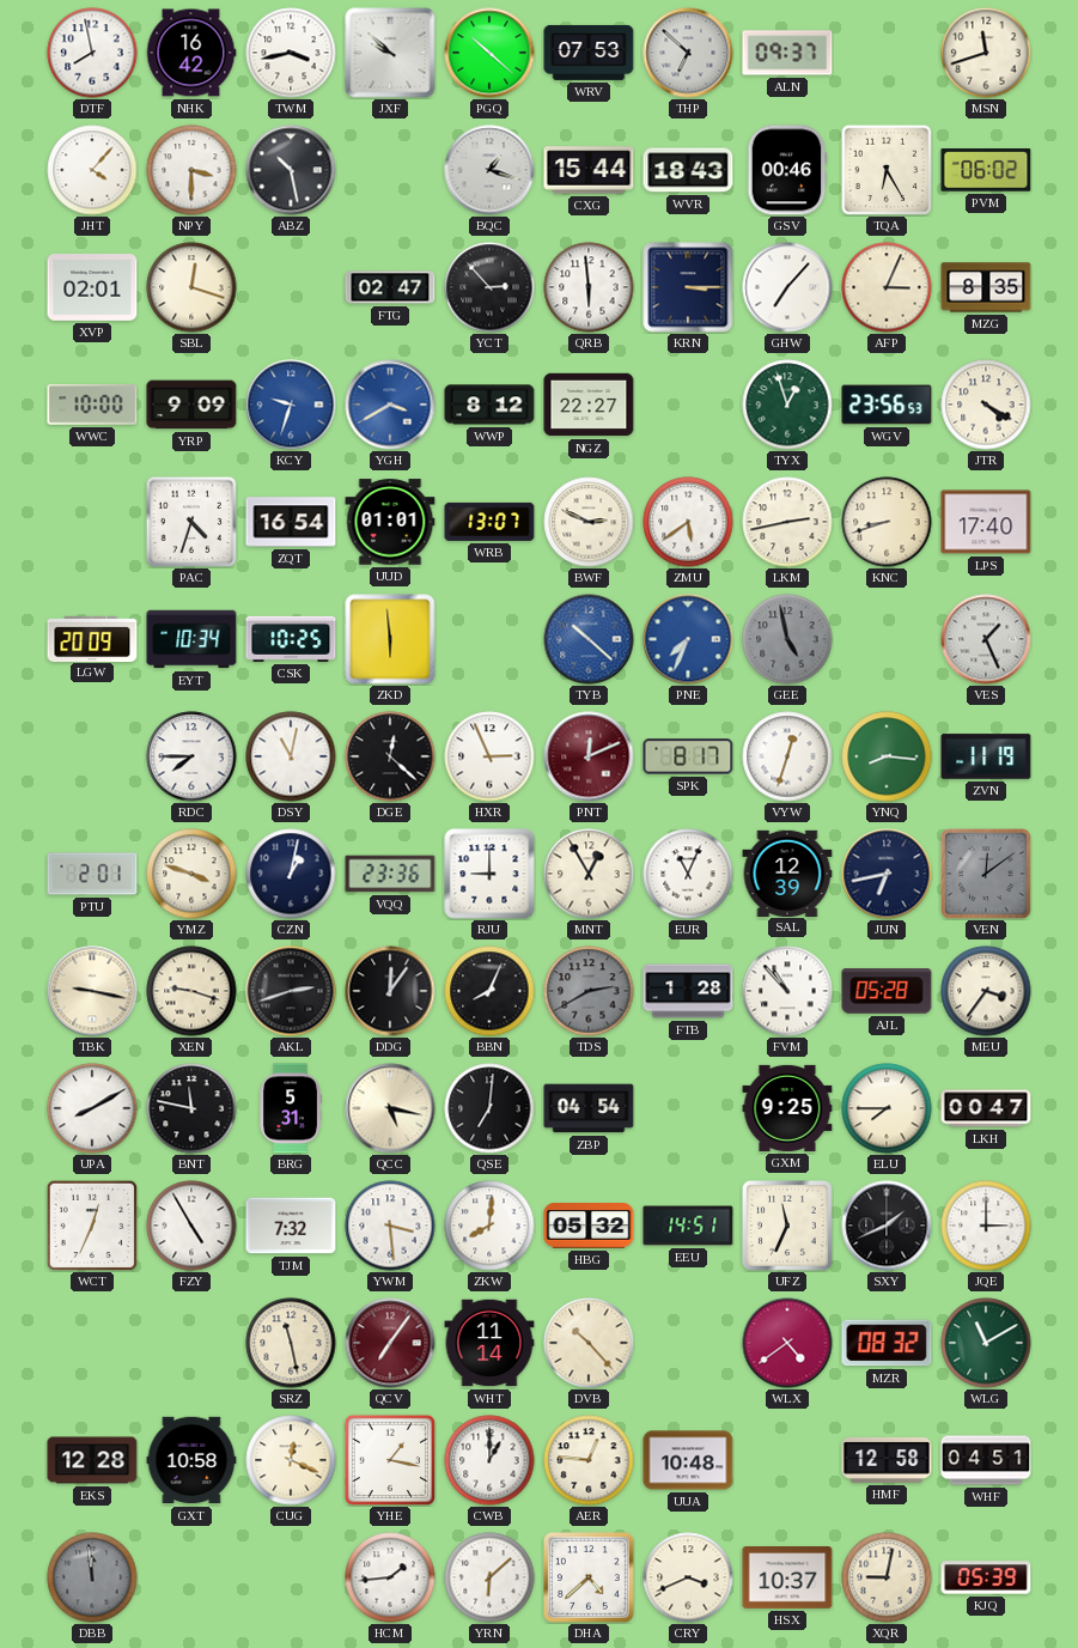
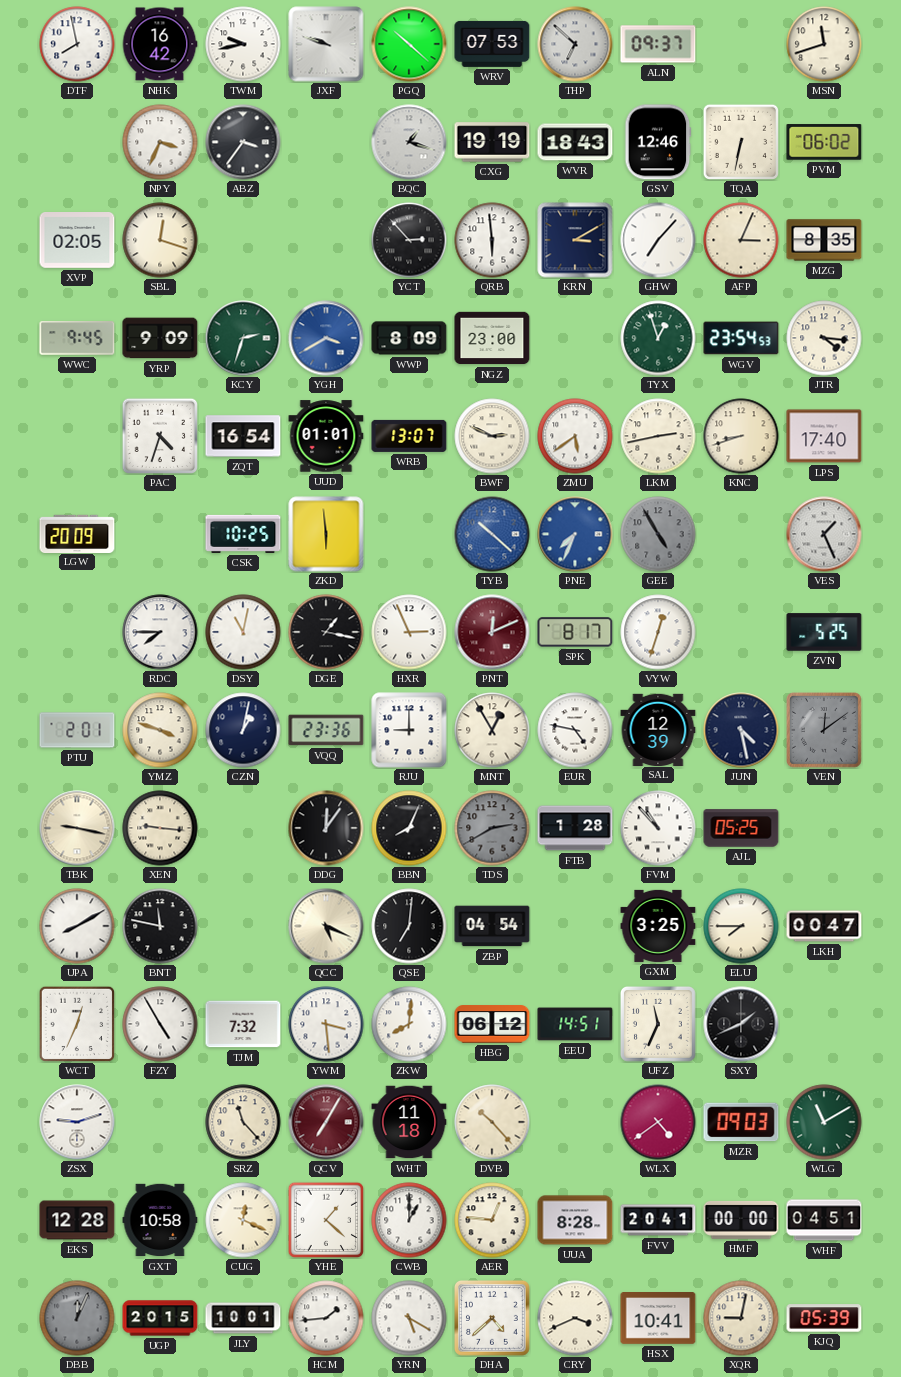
TWM: 3:43 -> 9:43
JXF: 9:52 -> 9:48
JHT: 4:07 -> none
NPY: 3:30 -> 3:34
ABZ: 10:28 -> 3:36
CXG: 15:44 -> 19:19
GSV: 00:46 -> 12:46
TQA: 6:25 -> 6:32
XVP: 02:01 -> 02:05
FTG: 02:47 -> none
KRN: 3:15 -> 3:10
WWC: 10:00 -> 9:45
KCY: 9:33 -> 2:33
KCY dial: blue -> green
WWP: 8:12 -> 8:09
NGZ: 22:27 -> 23:00
WGV: 23:56 -> 23:54
JTR: 4:20 -> 4:16
EYT: 10:34 -> none
GEE: 4:58 -> 4:55
DGE: 12:22 -> 1:17
YNQ: 8:16 -> none
ZVN: 11:19 -> 5:25
EUR: 11:04 -> 4:47
JUN: 6:43 -> 4:28
XEN: 9:18 -> 9:16
AKL: 2:42 -> none
AJL: 05:28 -> 05:25
MEU: 3:36 -> none
BRG: 5:31 -> none
QCC: 5:17 -> 5:19
GXM: 9:25 -> 3:25
HBG: 05:32 -> 06:12
JQE: 3:00 -> none
ZSX: none -> 9:12
SRZ: 11:28 -> 11:23
QCV: 7:06 -> 7:05
WHT: 11:14 -> 11:18
MZR: 08:32 -> 09:03
YHE: 1:17 -> 1:22
UUA: 10:48 -> 8:28
FVV: none -> 20:41
HMF: 12:58 -> 00:00
DBB: 11:59 -> 12:04
UGP: none -> 20:15
JLY: none -> 10:01
YRN: 6:08 -> 5:20
HSX: 10:37 -> 10:41
